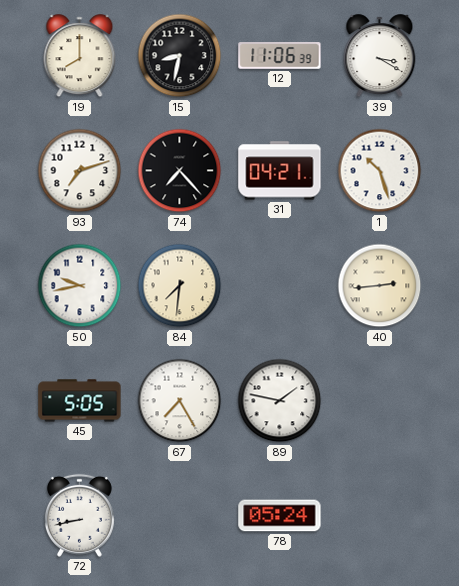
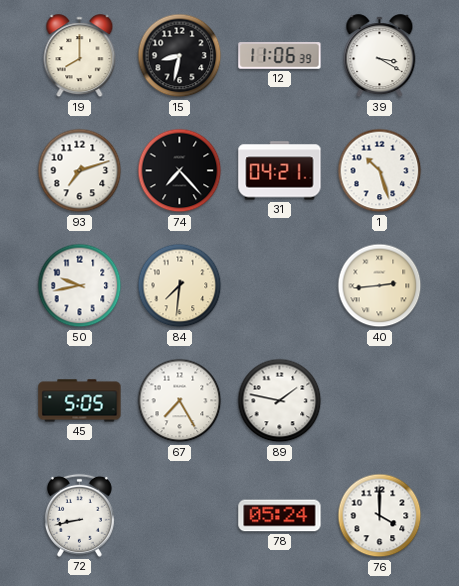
76: none -> 4:00
